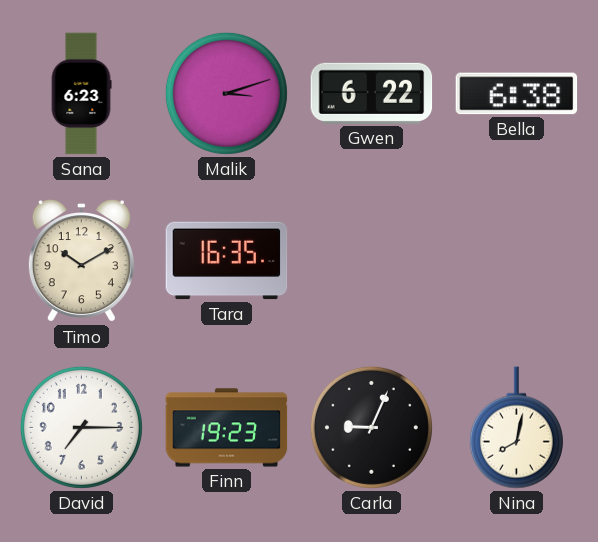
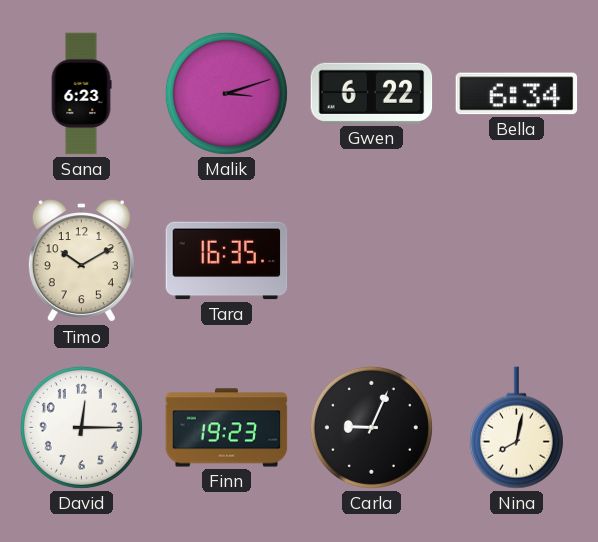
Bella: 6:38 -> 6:34
David: 7:15 -> 12:15
